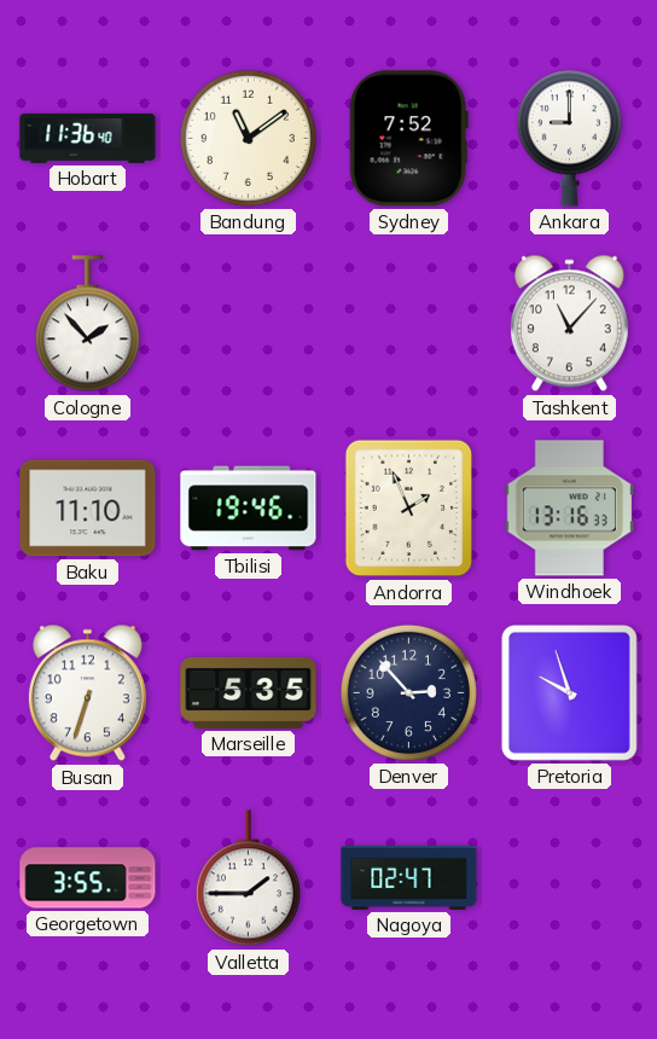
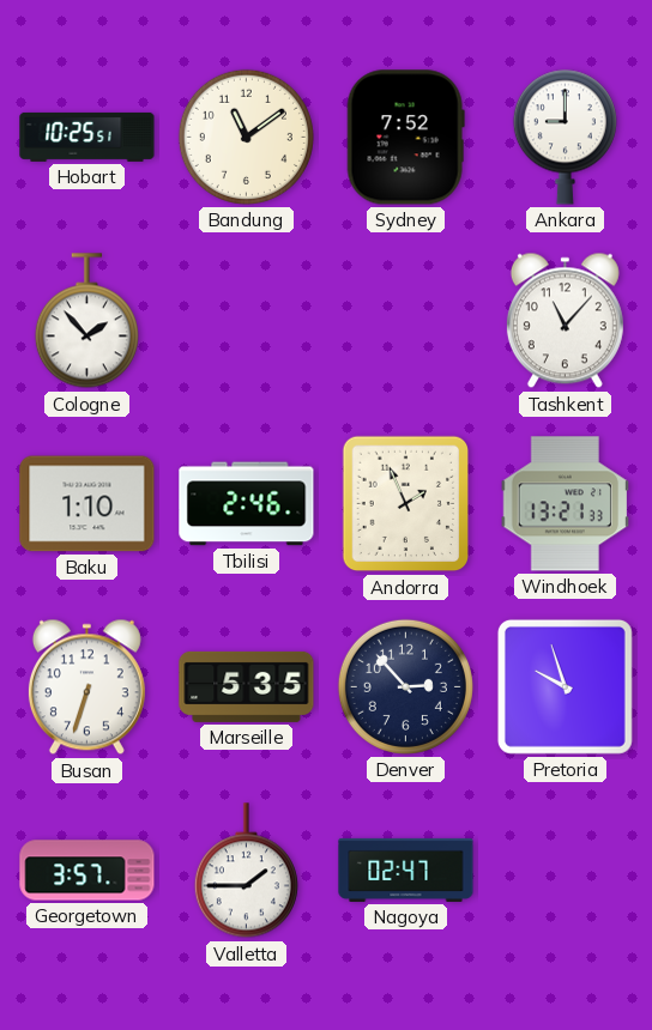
Hobart: 11:36 -> 10:25
Baku: 11:10 -> 1:10
Tbilisi: 19:46 -> 2:46
Windhoek: 13:16 -> 13:21
Georgetown: 3:55 -> 3:57
